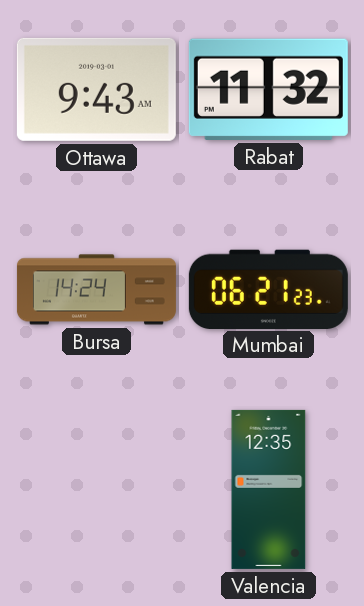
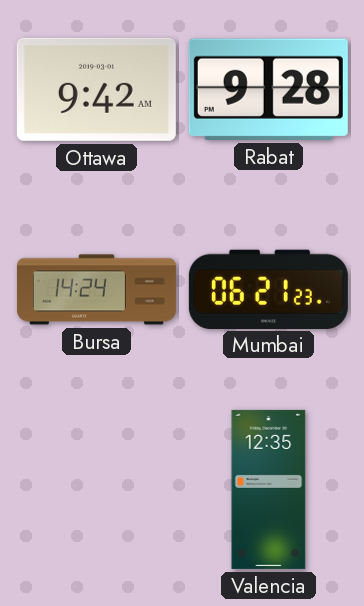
Ottawa: 9:43 -> 9:42
Rabat: 11:32 -> 9:28
